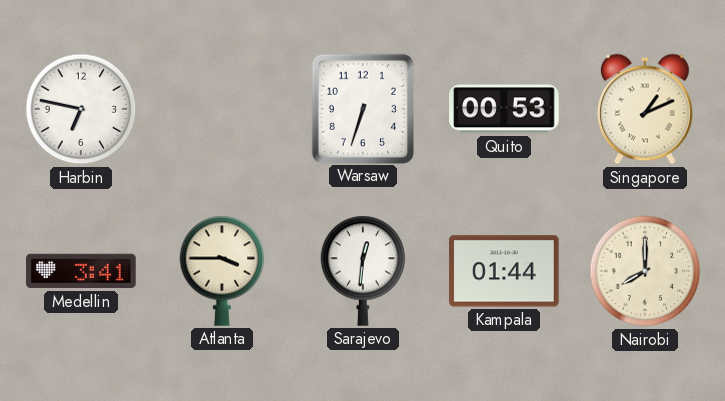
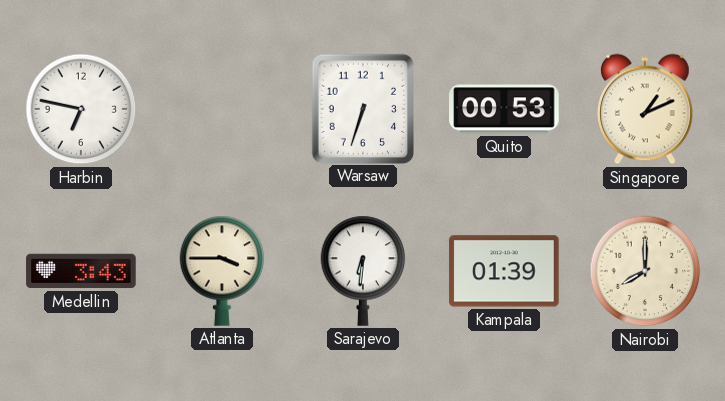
Medellin: 3:41 -> 3:43
Sarajevo: 12:31 -> 6:31
Kampala: 01:44 -> 01:39
